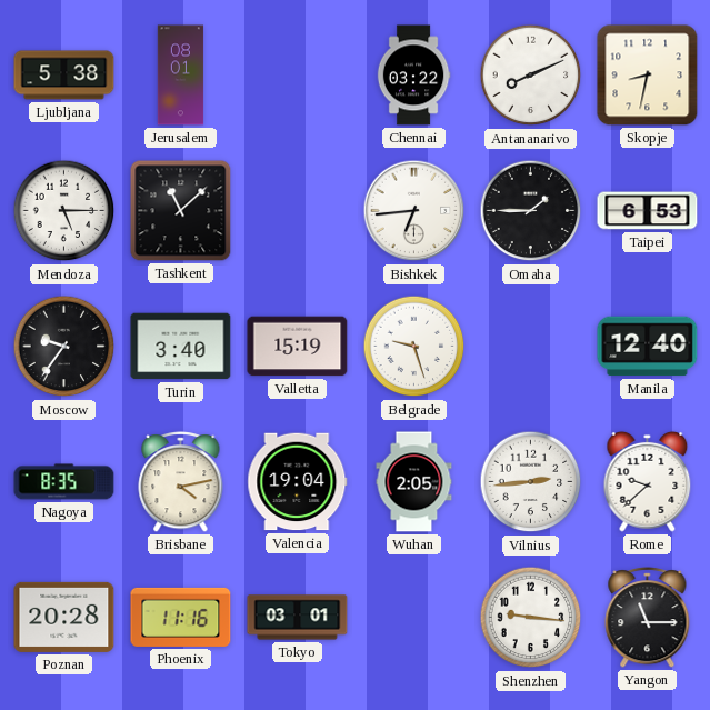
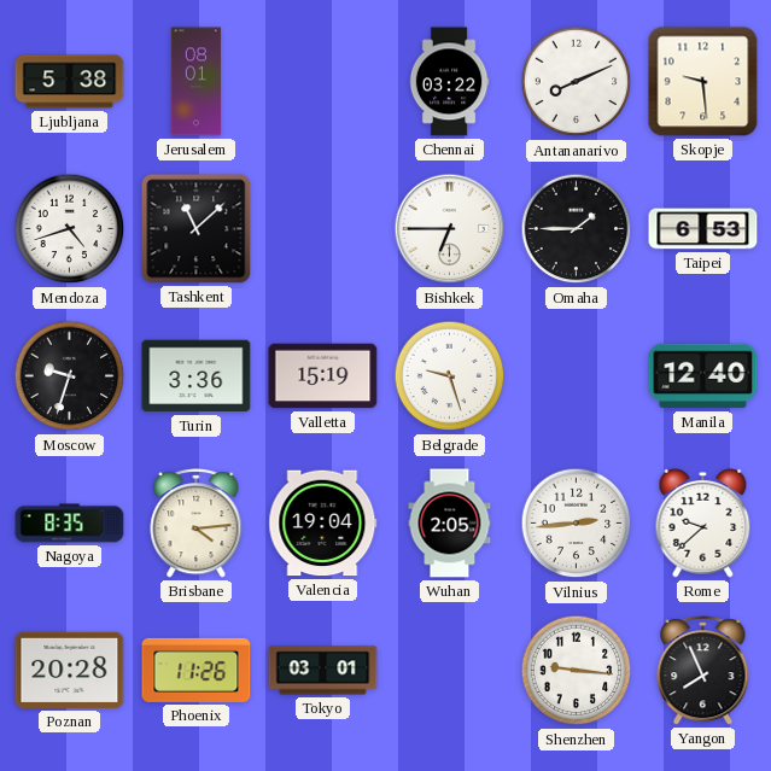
Skopje: 8:32 -> 9:29
Mendoza: 5:15 -> 4:42
Bishkek: 6:44 -> 6:45
Moscow: 9:36 -> 9:33
Turin: 3:40 -> 3:36
Brisbane: 4:13 -> 4:14
Phoenix: 11:16 -> 11:26
Yangon: 11:15 -> 7:56
